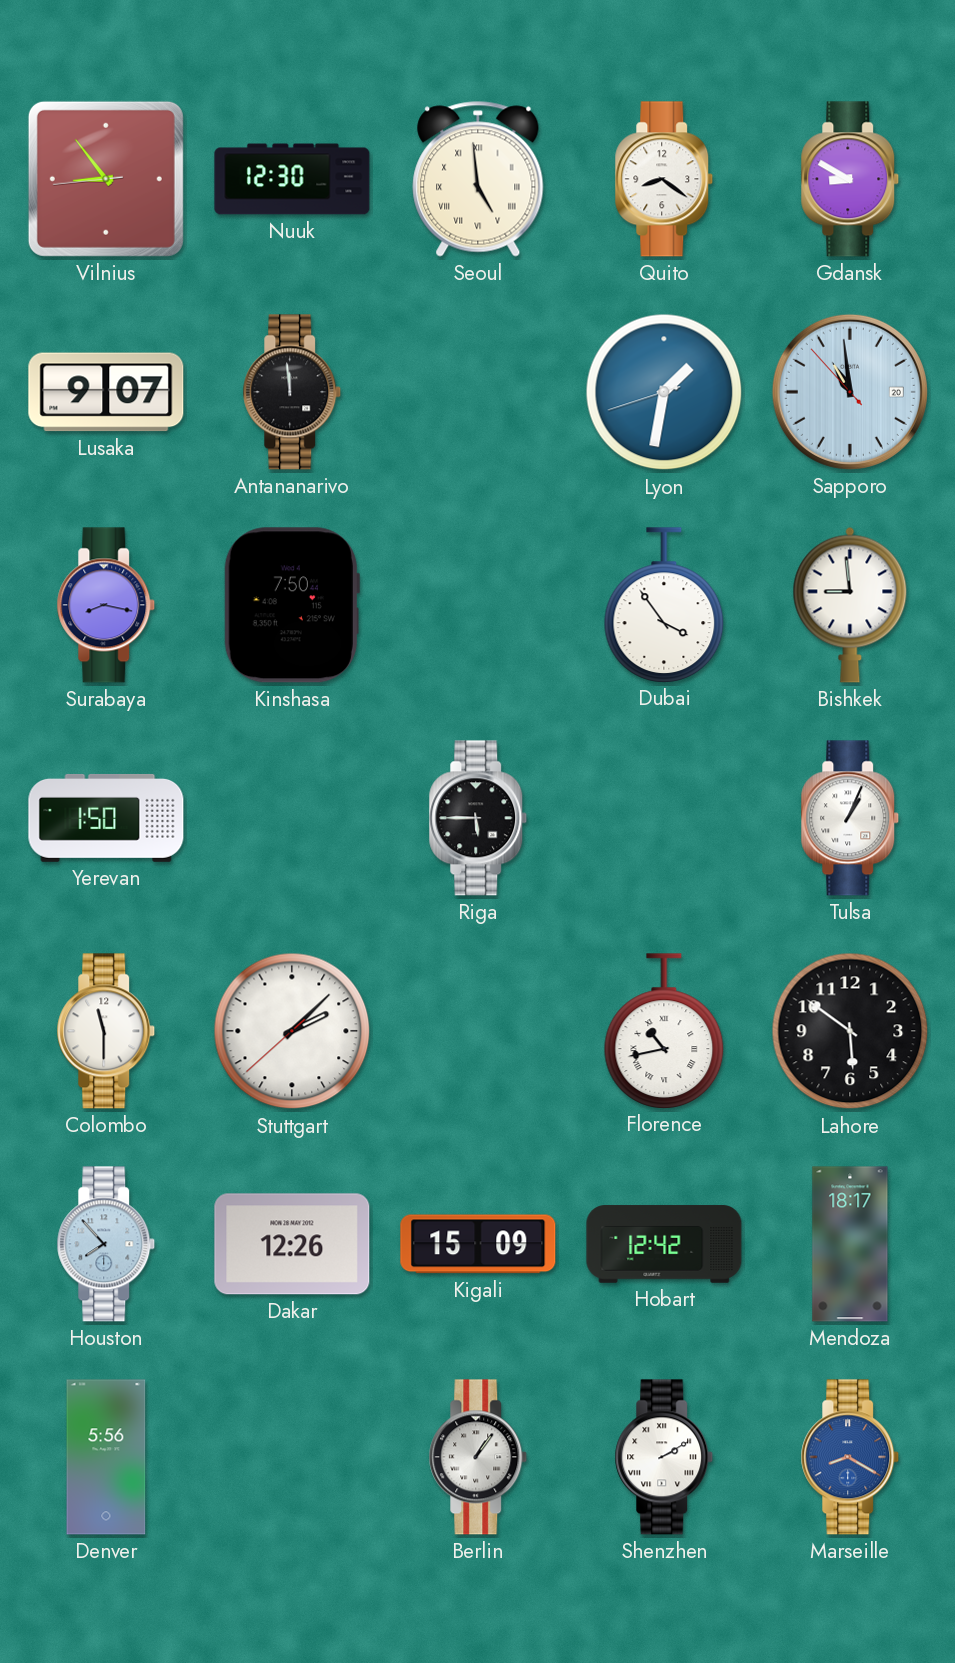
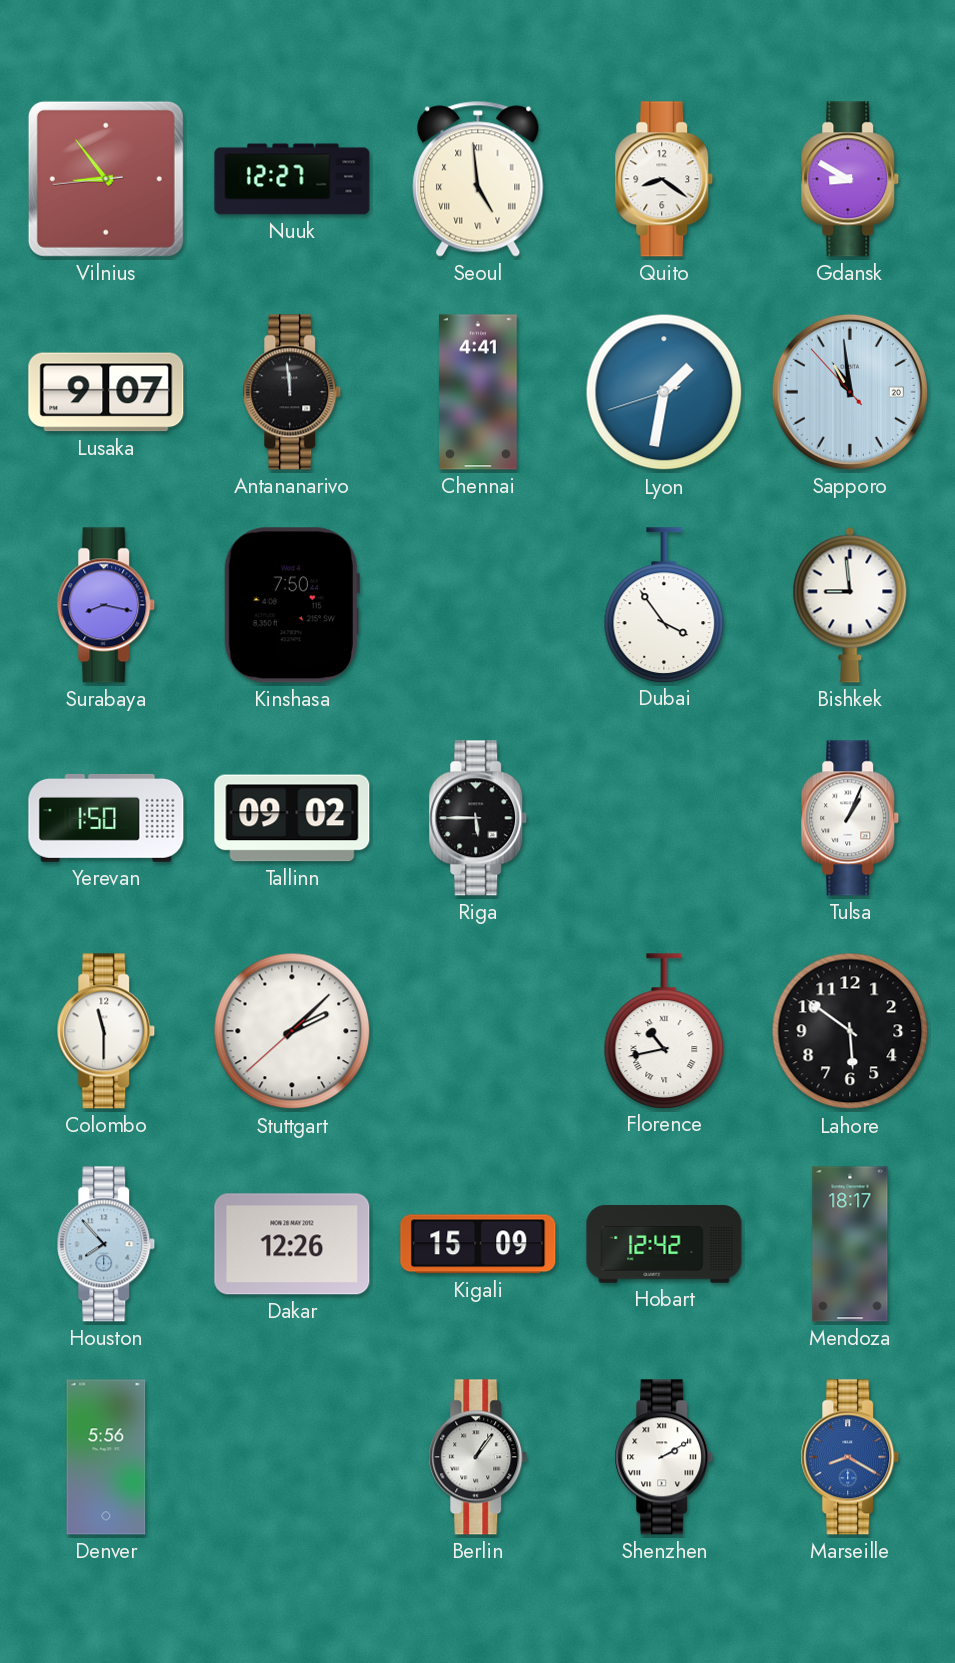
Nuuk: 12:30 -> 12:27
Chennai: none -> 4:41
Tallinn: none -> 09:02
